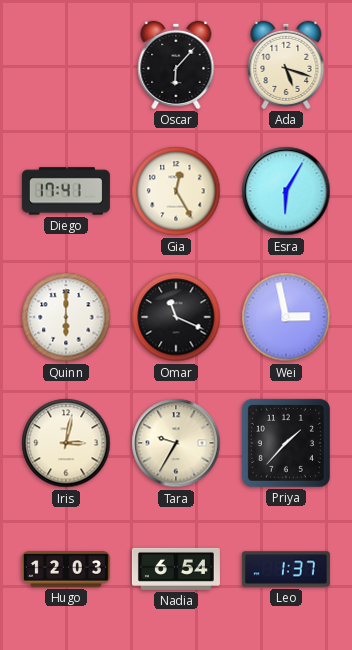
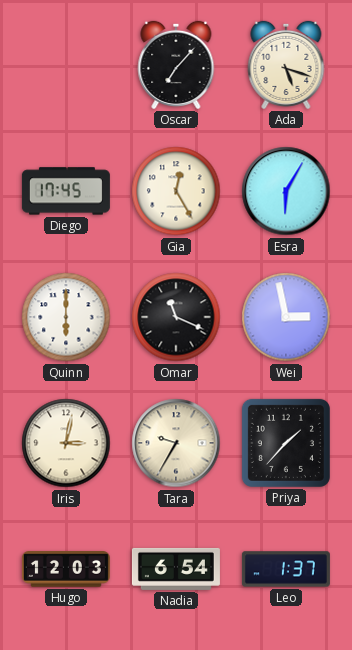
Oscar: 6:07 -> 7:07
Diego: 17:41 -> 17:45
